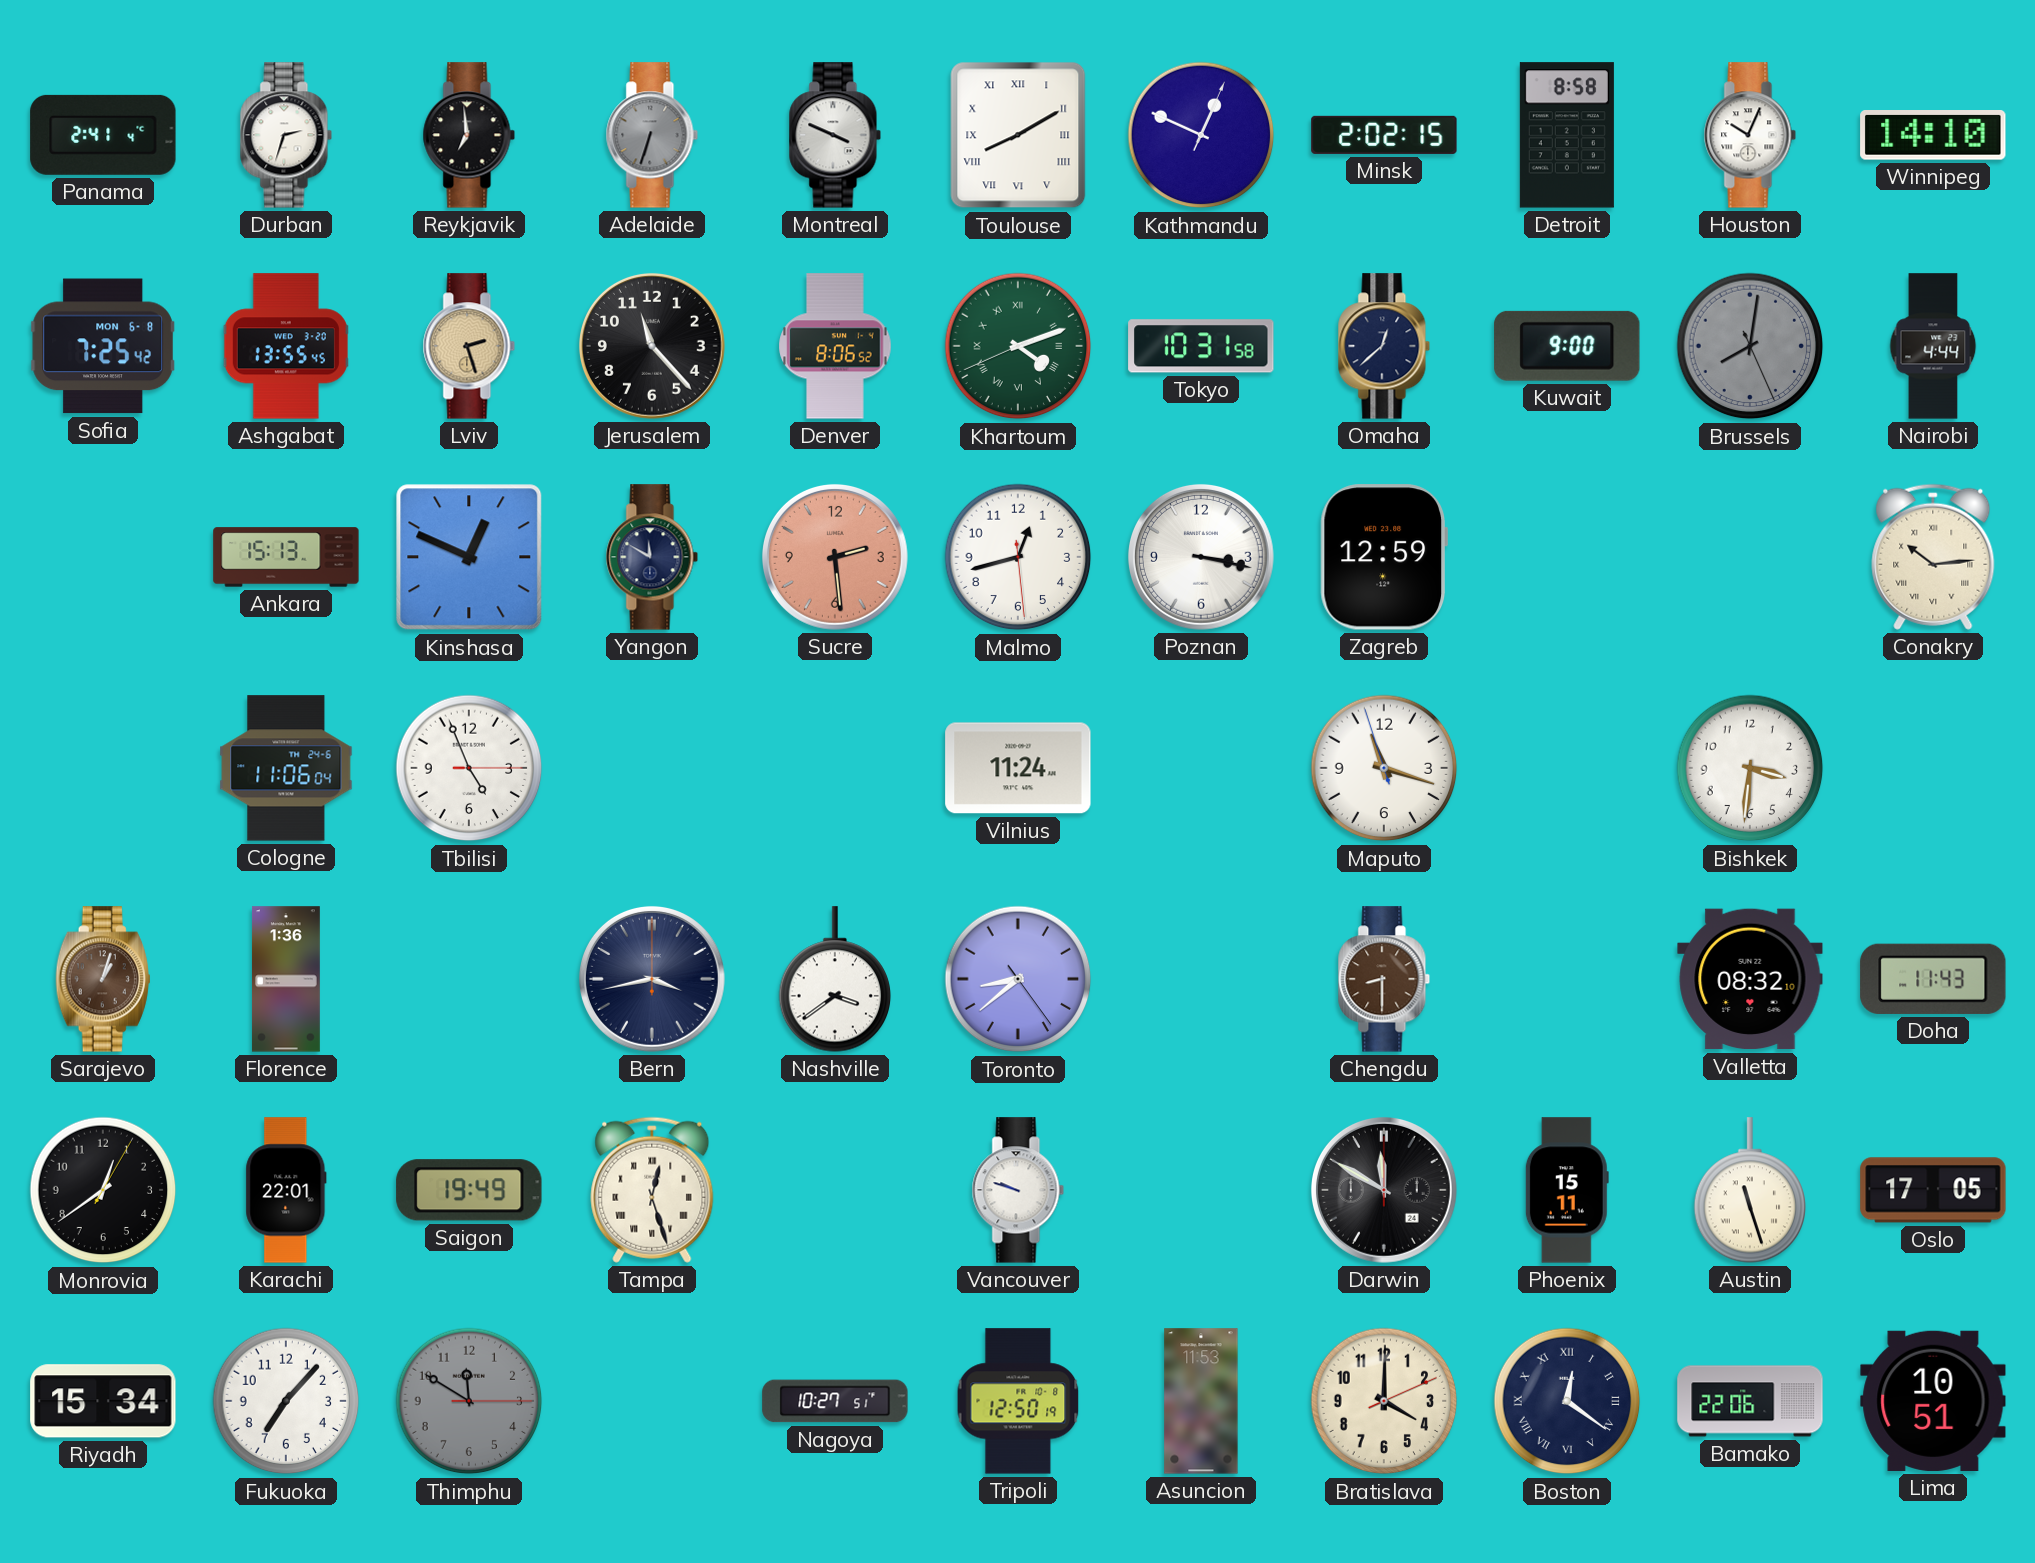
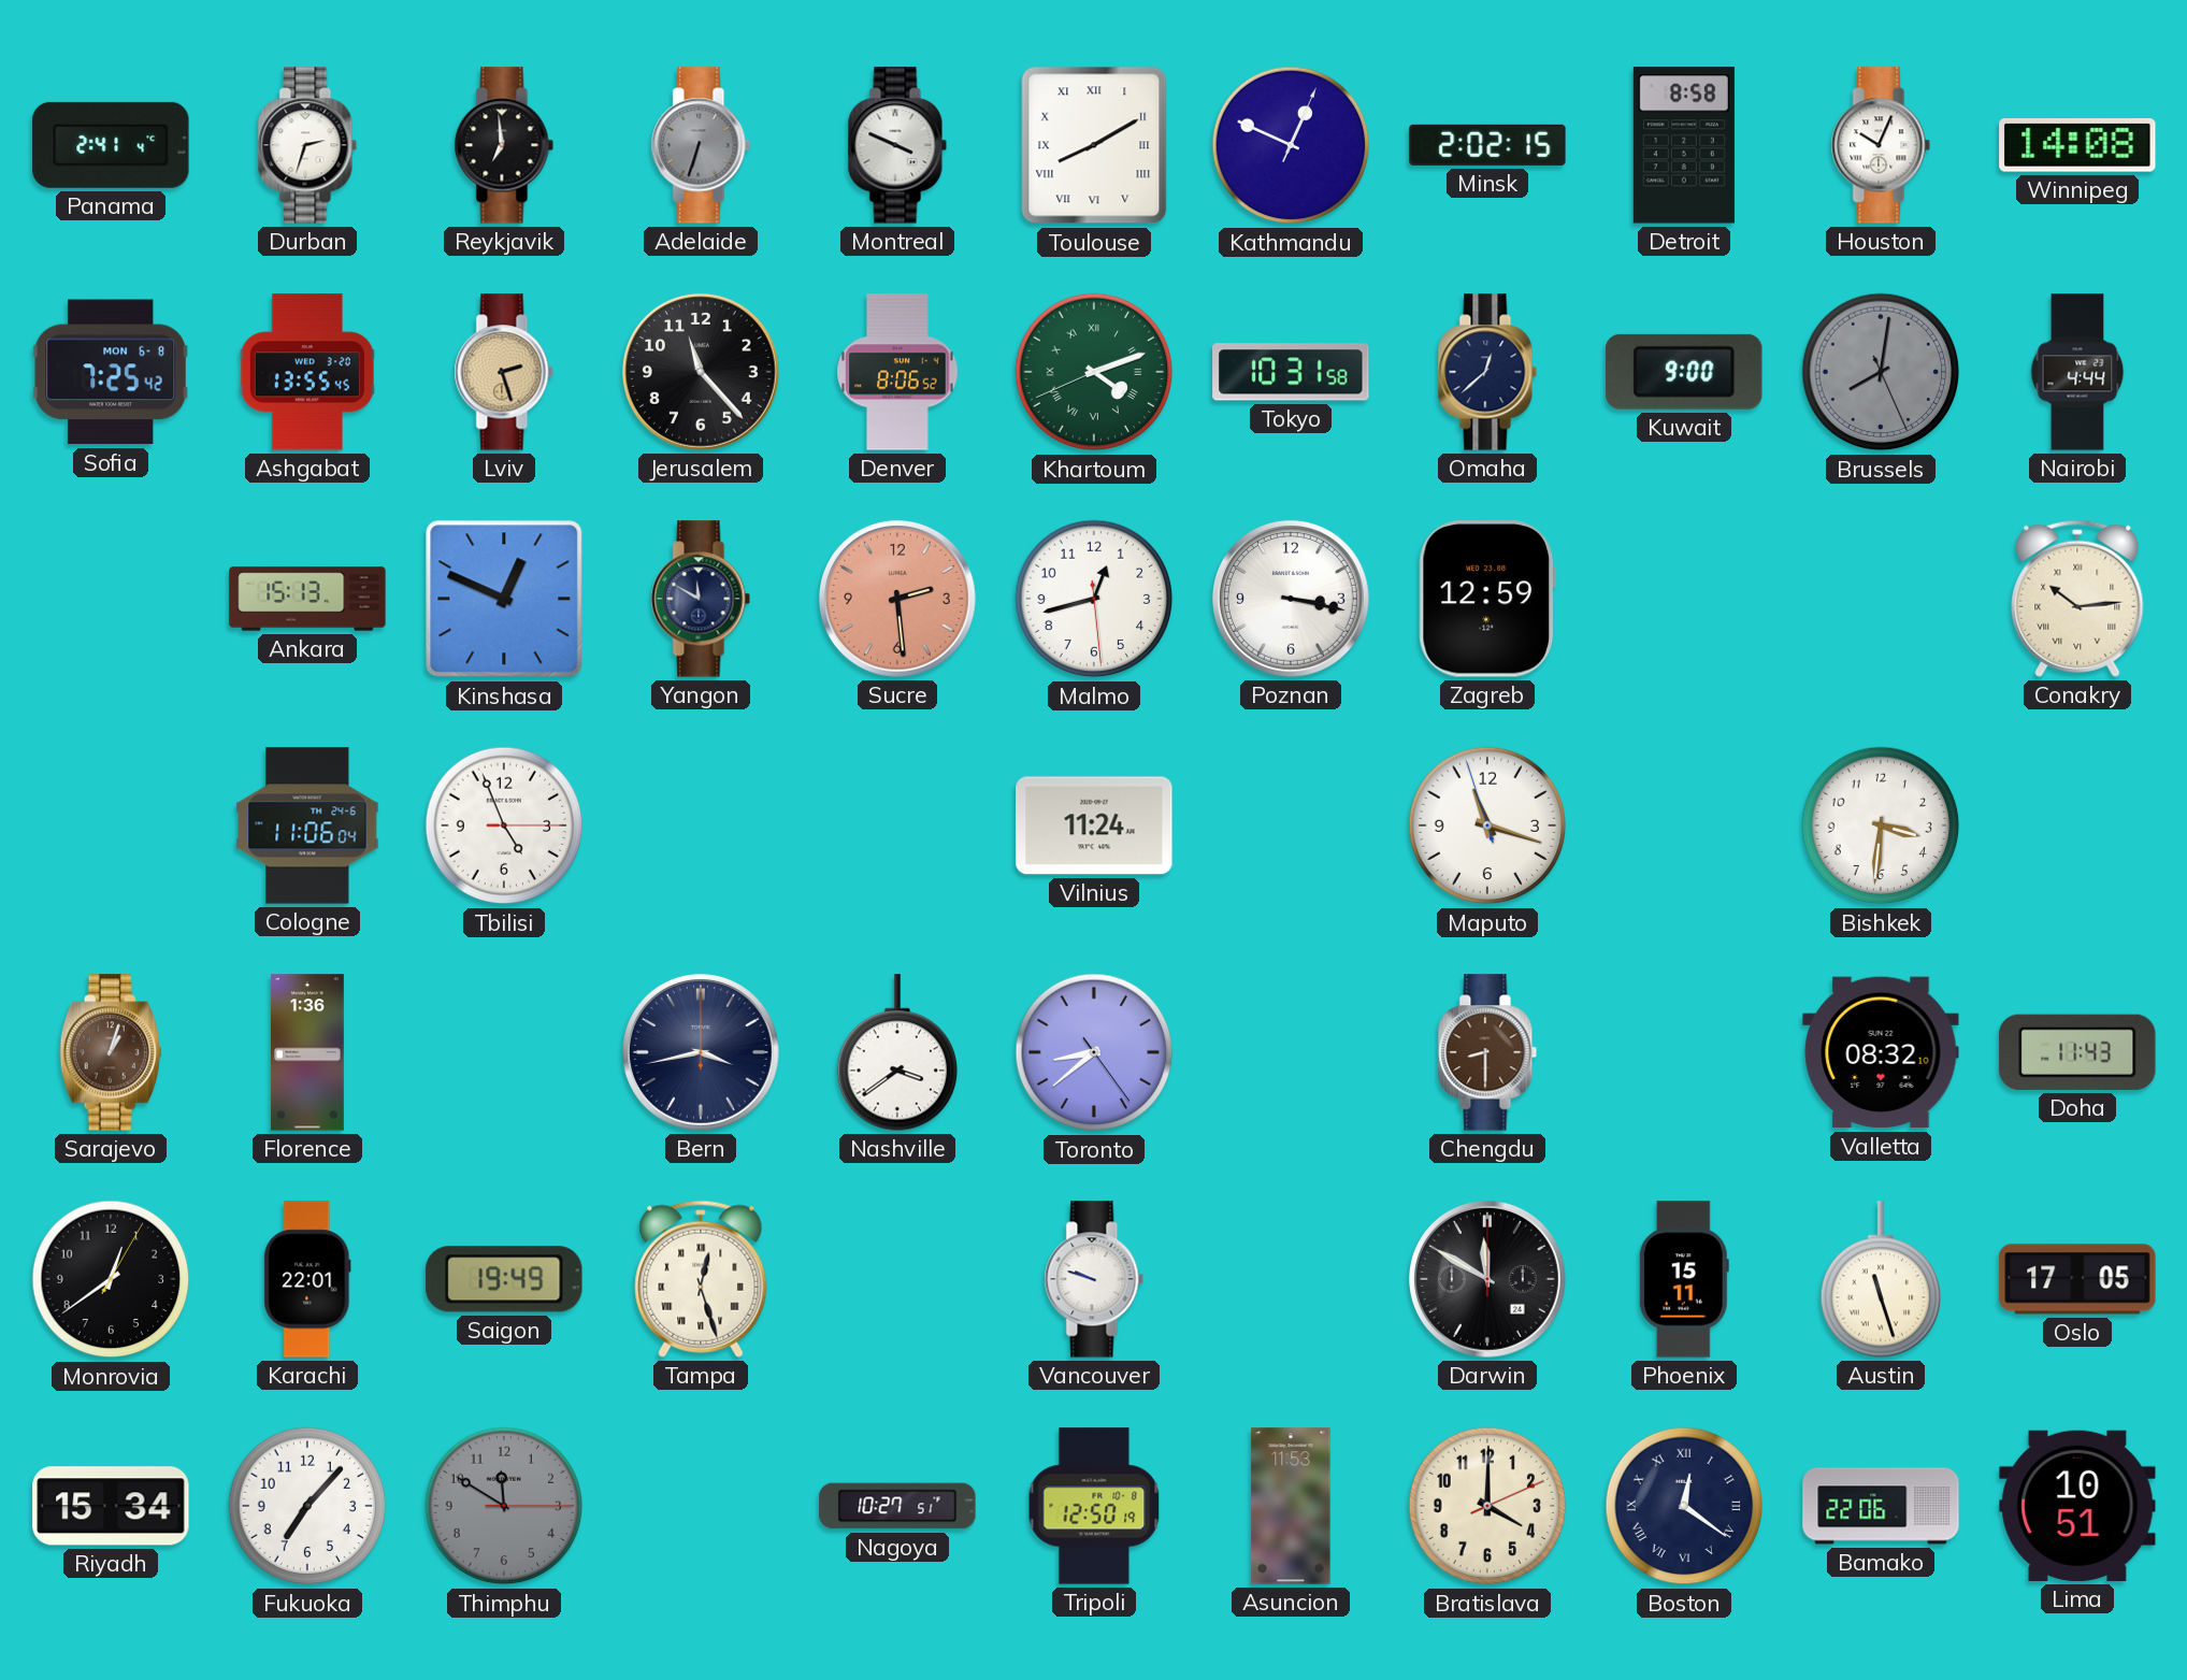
Winnipeg: 14:10 -> 14:08
